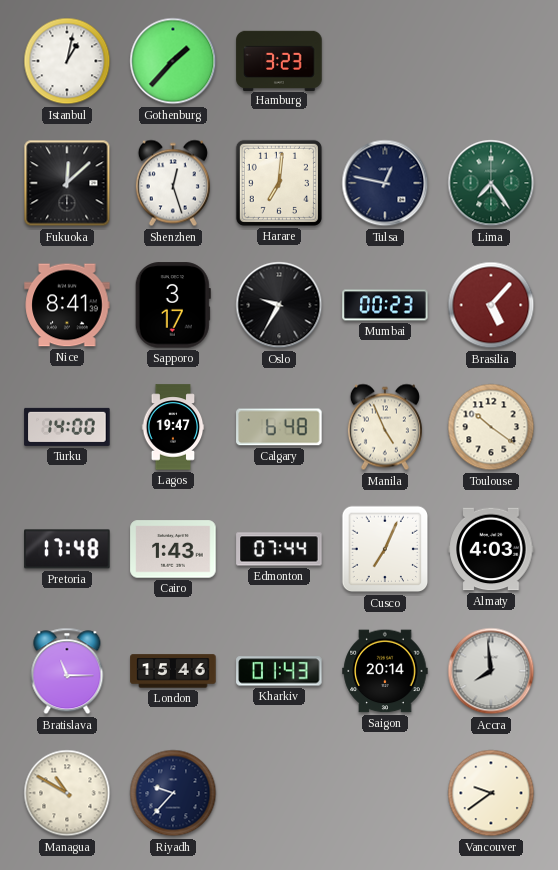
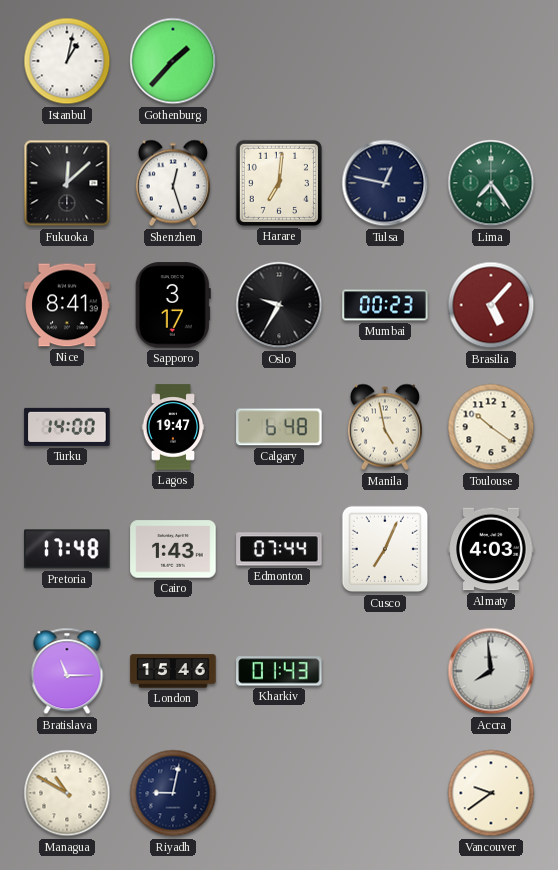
Hamburg: 3:23 -> none
Manila: 4:56 -> 4:58
Saigon: 20:14 -> none
Riyadh: 9:37 -> 9:02
